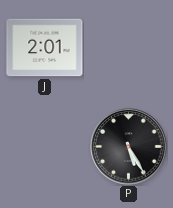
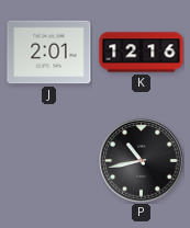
K: none -> 12:16
P: 5:25 -> 10:43
